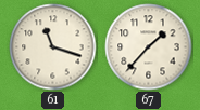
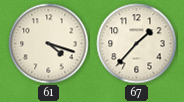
61: 11:18 -> 4:18
